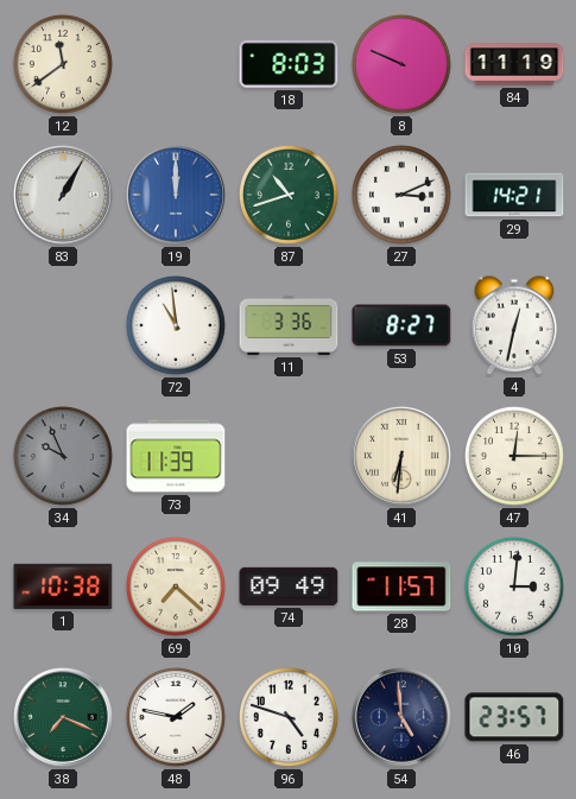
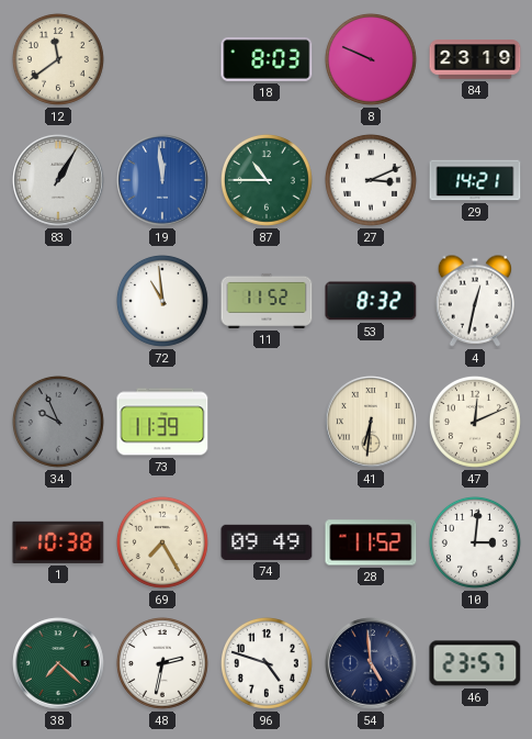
84: 11:19 -> 23:19
19: 12:00 -> 11:59
87: 10:42 -> 10:45
11: 3:36 -> 11:52
53: 8:27 -> 8:32
47: 12:15 -> 12:11
69: 7:22 -> 7:25
28: 11:57 -> 11:52
38: 7:19 -> 7:22
48: 1:47 -> 2:32
